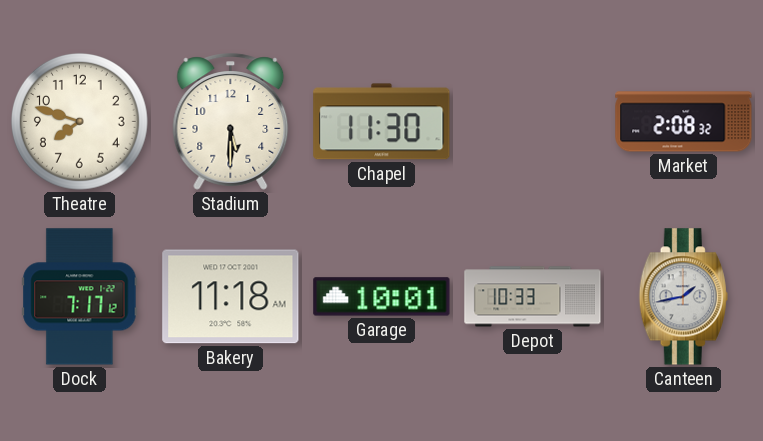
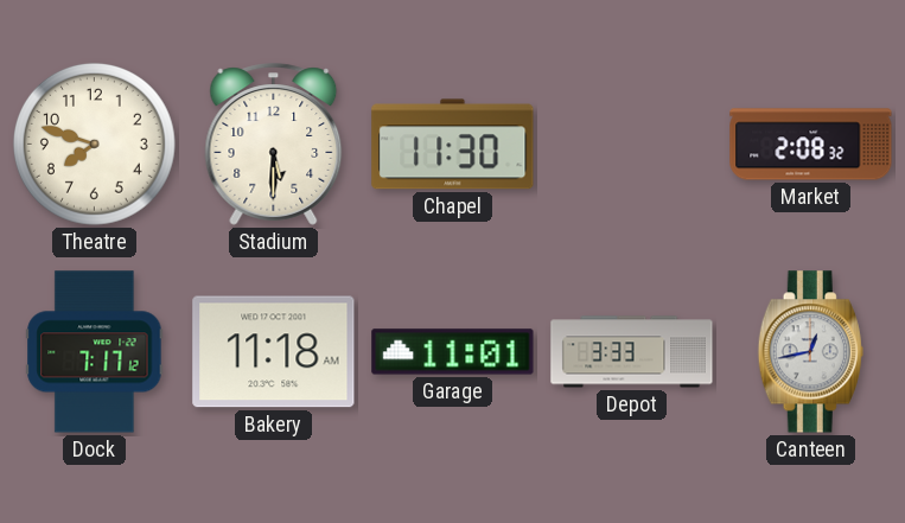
Garage: 10:01 -> 11:01
Depot: 10:33 -> 3:33
Canteen: 1:43 -> 12:43
